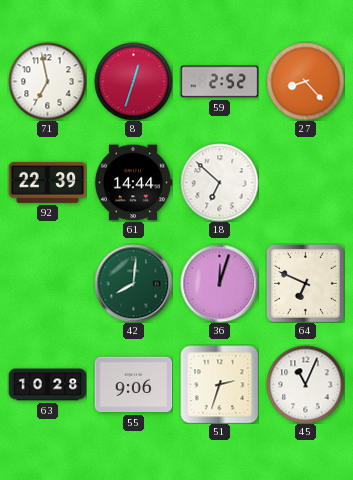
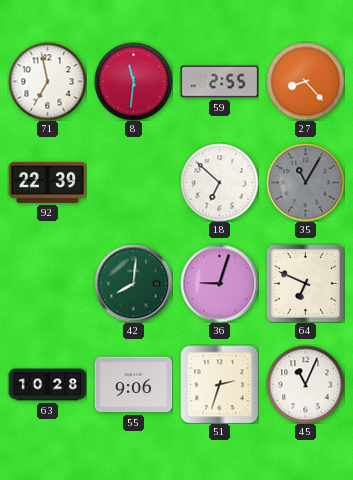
8: 12:33 -> 11:31
59: 2:52 -> 2:55
61: 14:44 -> none
35: none -> 11:05
36: 12:03 -> 9:03
